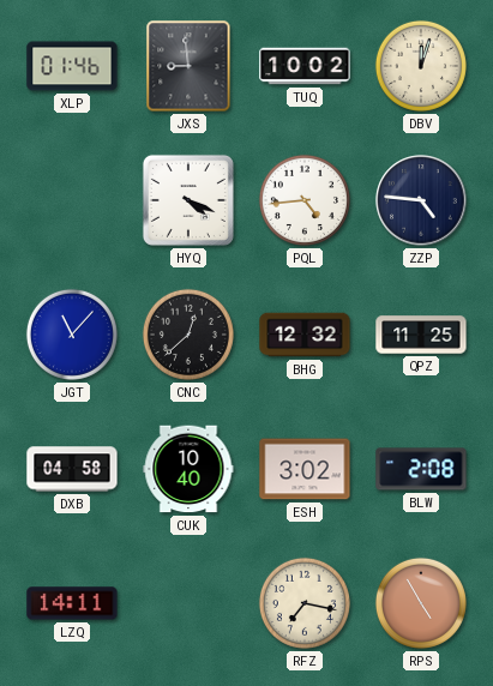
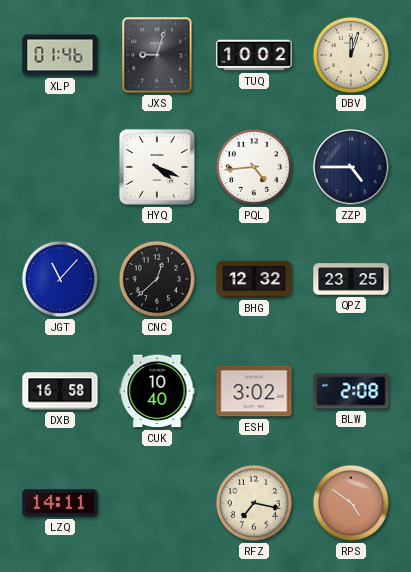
JXS: 8:59 -> 9:03
ZZP: 4:46 -> 4:45
QPZ: 11:25 -> 23:25
DXB: 04:58 -> 16:58
RPS: 4:55 -> 4:51
